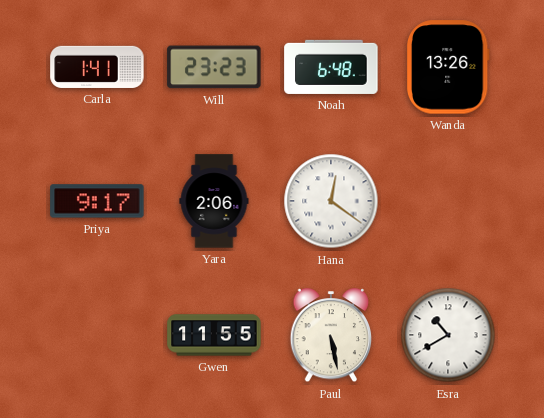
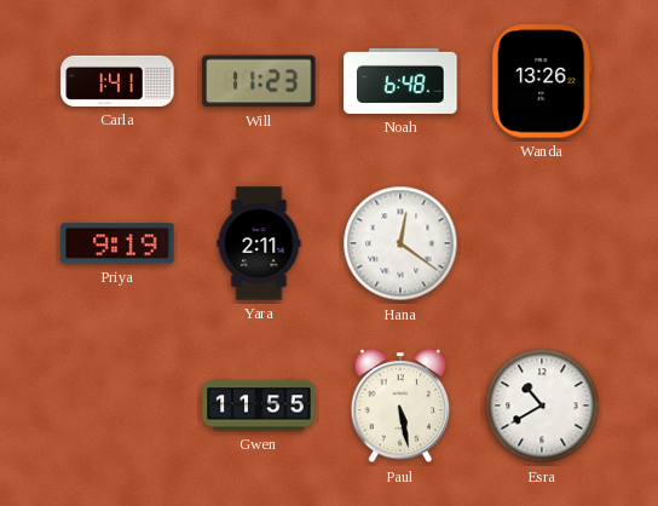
Will: 23:23 -> 11:23
Priya: 9:17 -> 9:19
Yara: 2:06 -> 2:11
